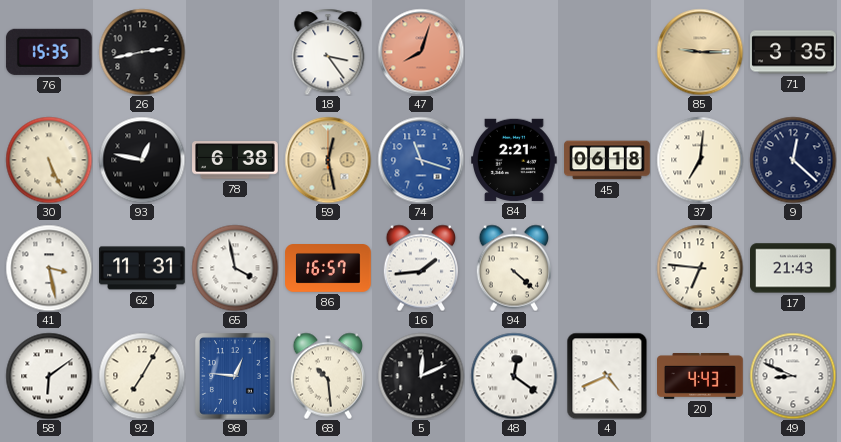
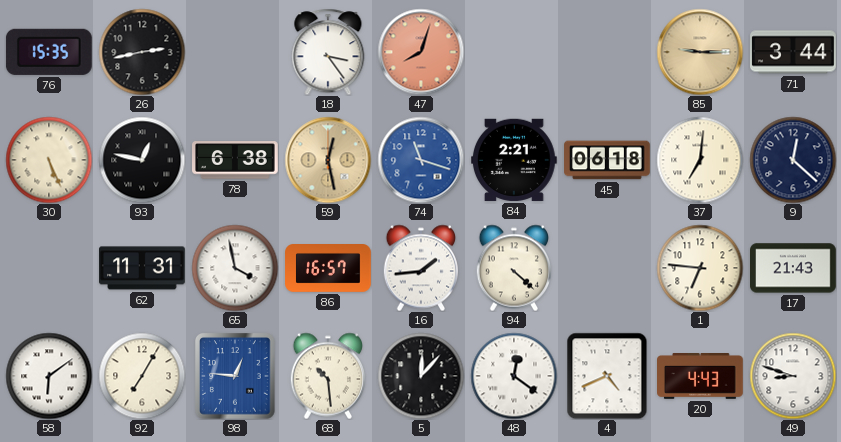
71: 3:35 -> 3:44
41: 3:28 -> none
5: 12:11 -> 12:07
49: 8:49 -> 8:48
